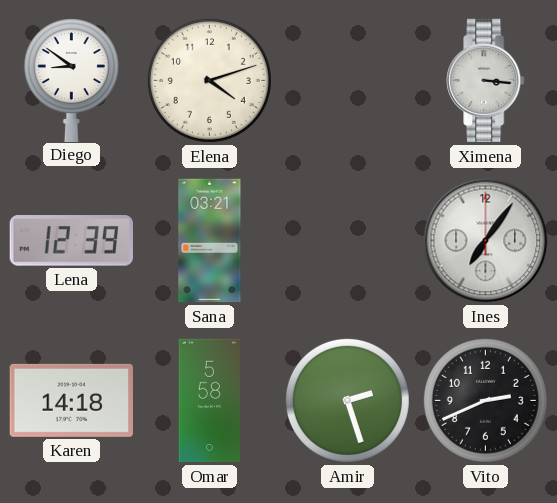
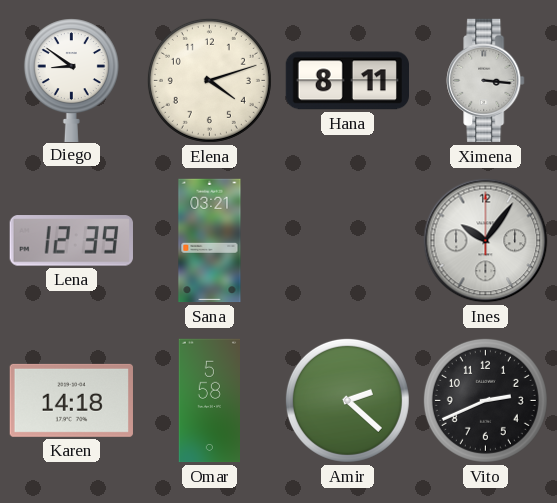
Hana: none -> 8:11
Ines: 7:06 -> 10:06
Amir: 2:27 -> 2:22
